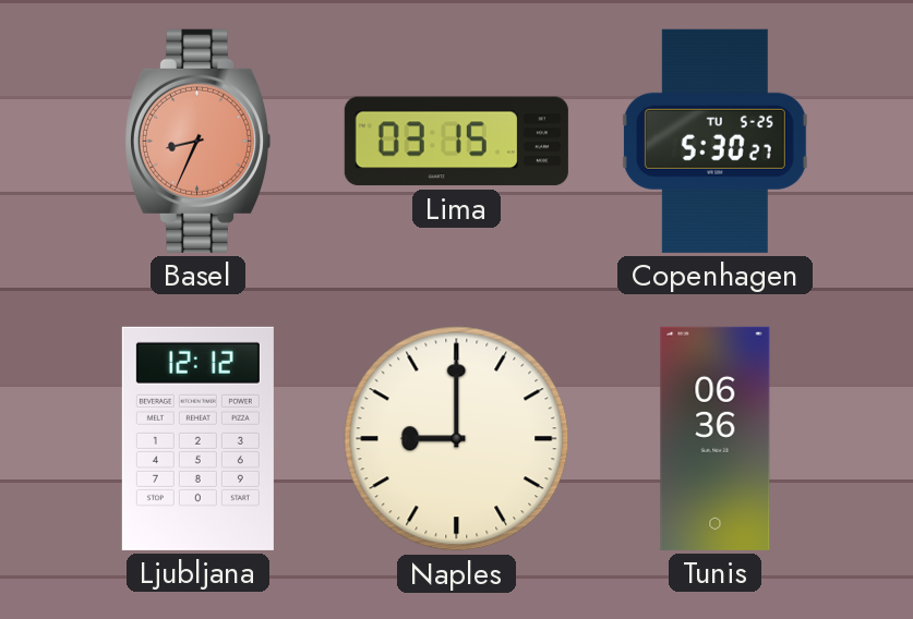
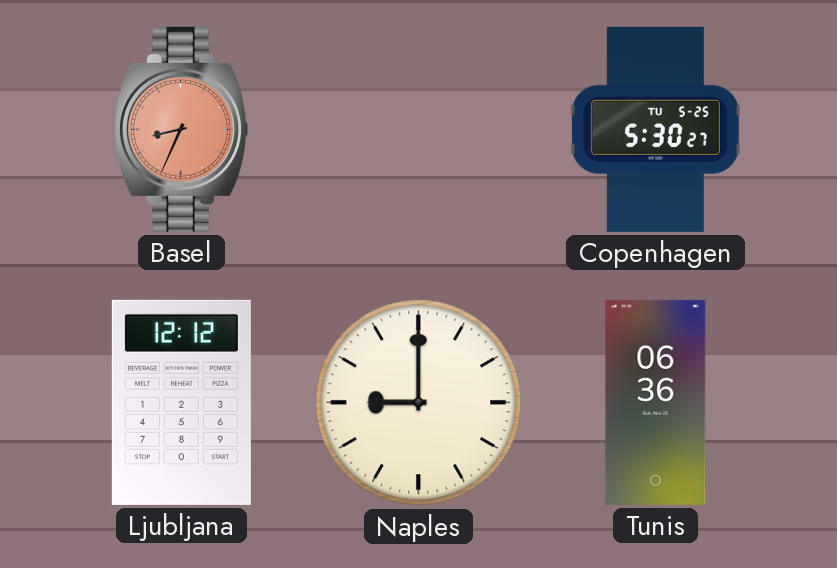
Lima: 03:15 -> none
